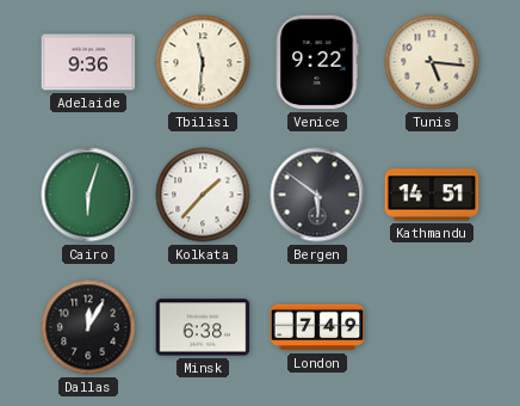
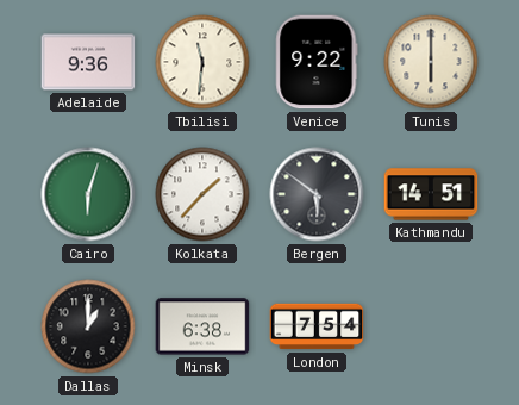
Tunis: 5:16 -> 6:00
Dallas: 12:05 -> 1:00
London: 7:49 -> 7:54
